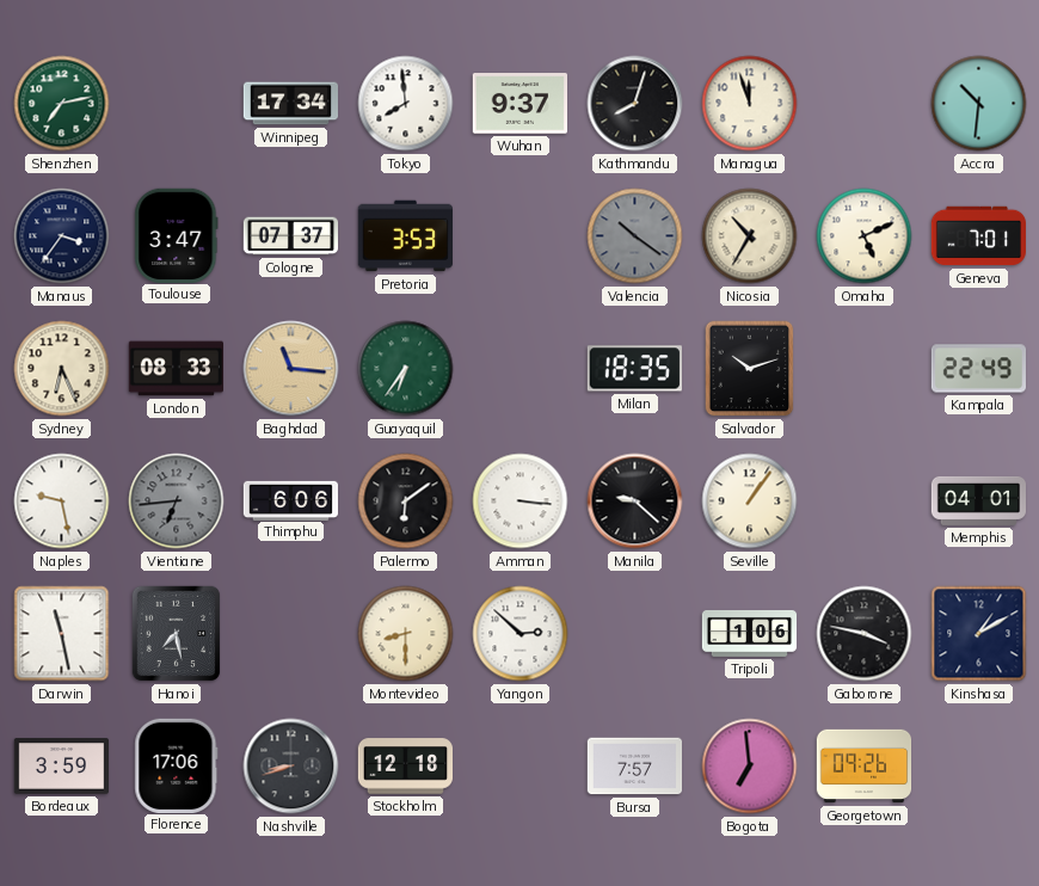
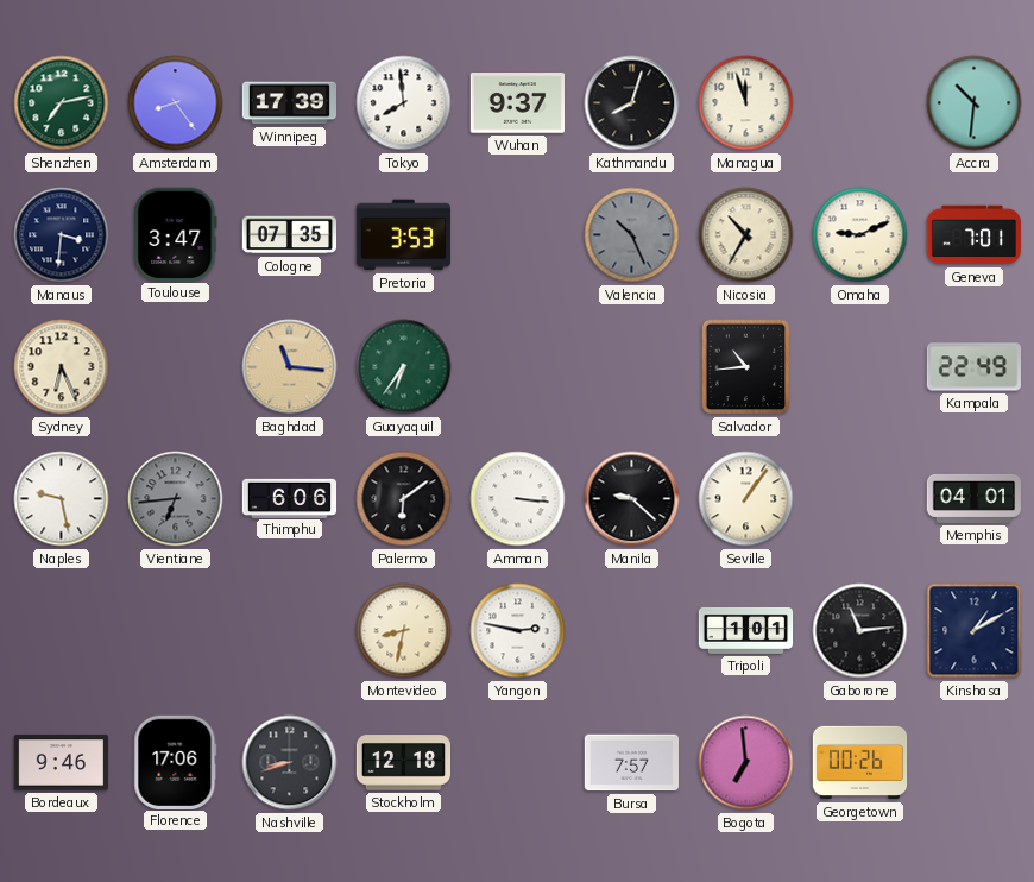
Amsterdam: none -> 8:24
Winnipeg: 17:34 -> 17:39
Manaus: 3:36 -> 3:31
Cologne: 07:37 -> 07:35
Valencia: 10:21 -> 10:26
Omaha: 5:11 -> 9:11
London: 08:33 -> none
Milan: 18:35 -> none
Salvador: 10:12 -> 10:44
Darwin: 11:28 -> none
Hanoi: 7:28 -> none
Montevideo: 8:30 -> 8:32
Yangon: 2:52 -> 2:47
Tripoli: 1:06 -> 1:01
Gaborone: 3:47 -> 11:14
Bordeaux: 3:59 -> 9:46
Georgetown: 09:26 -> 00:26
